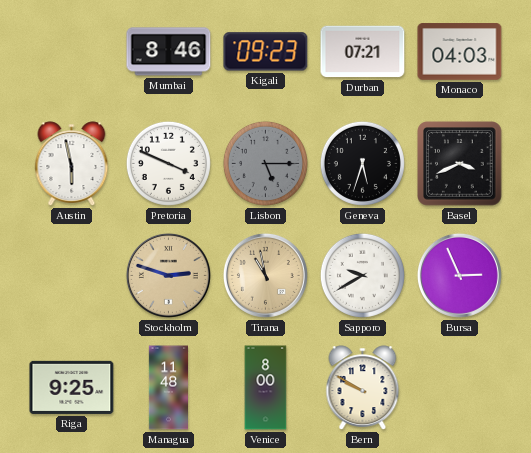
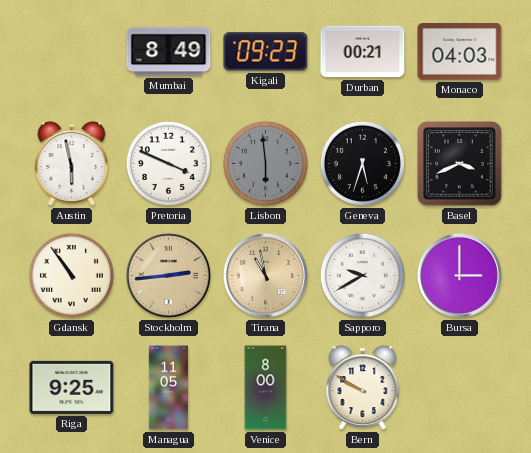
Mumbai: 8:46 -> 8:49
Durban: 07:21 -> 00:21
Lisbon: 5:15 -> 5:59
Gdansk: none -> 10:54
Stockholm: 2:48 -> 2:44
Bursa: 2:56 -> 3:00
Managua: 11:48 -> 11:05
